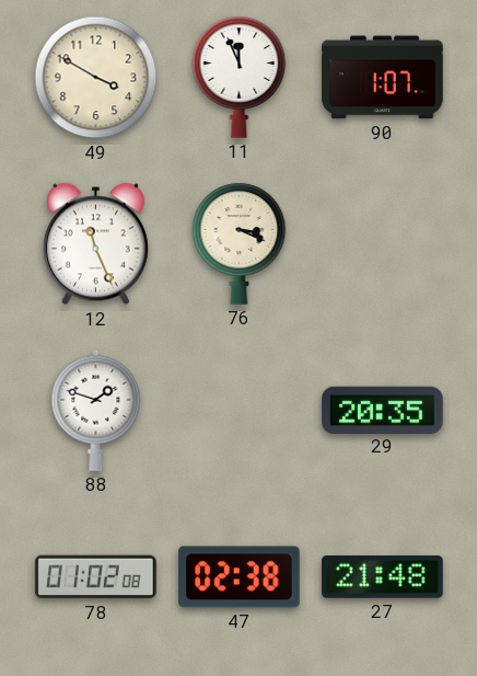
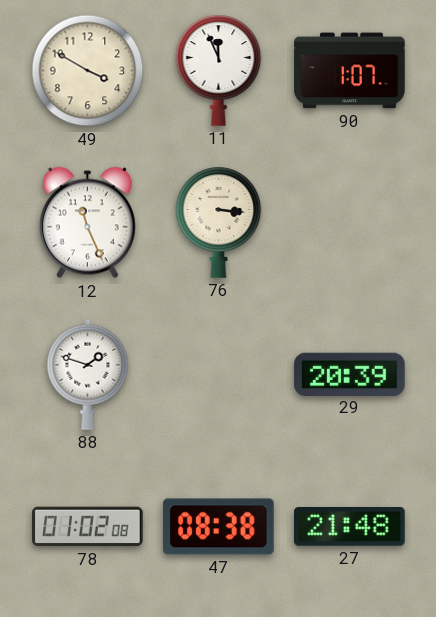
76: 3:19 -> 3:16
29: 20:35 -> 20:39
47: 02:38 -> 08:38
